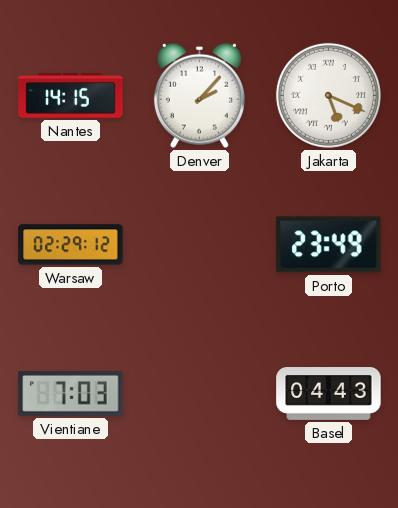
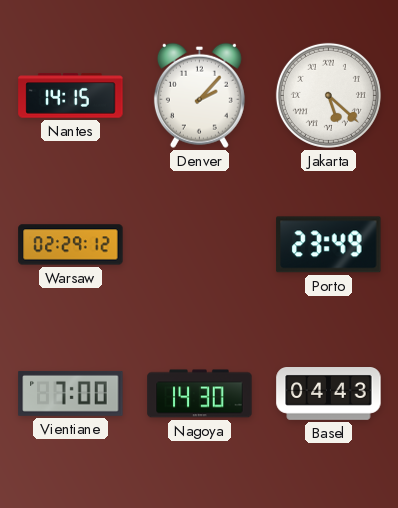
Jakarta: 5:19 -> 5:22
Vientiane: 7:03 -> 7:00
Nagoya: none -> 14:30
